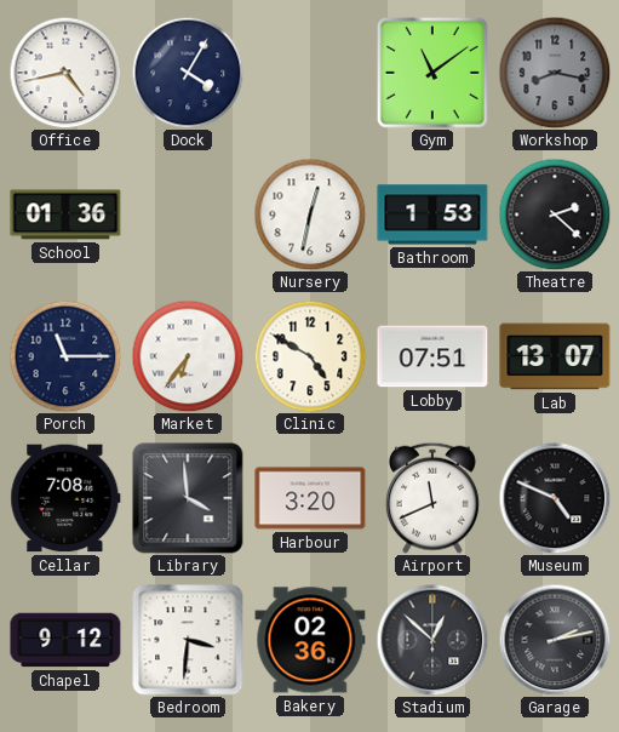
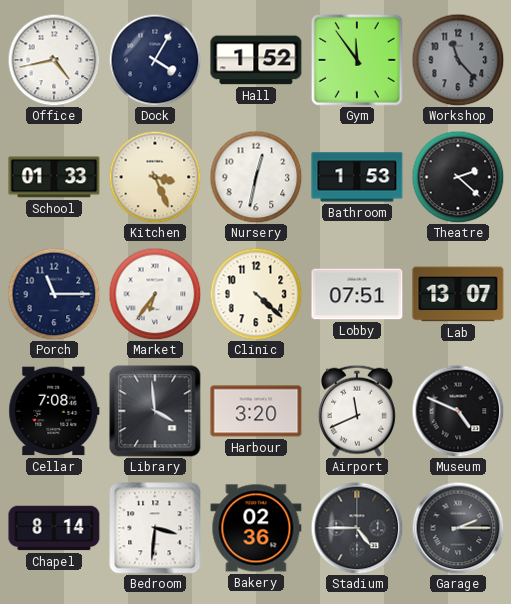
Hall: none -> 1:52
Gym: 11:09 -> 11:54
Workshop: 8:17 -> 11:23
School: 01:36 -> 01:33
Kitchen: none -> 3:26
Clinic: 4:50 -> 4:22
Chapel: 9:12 -> 8:14
Stadium: 12:52 -> 4:45
Garage: 2:13 -> 2:15
